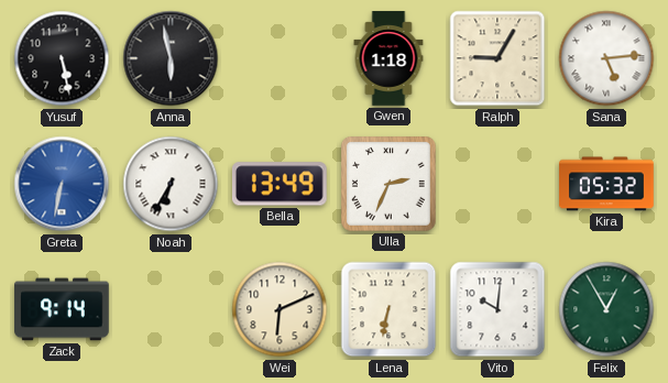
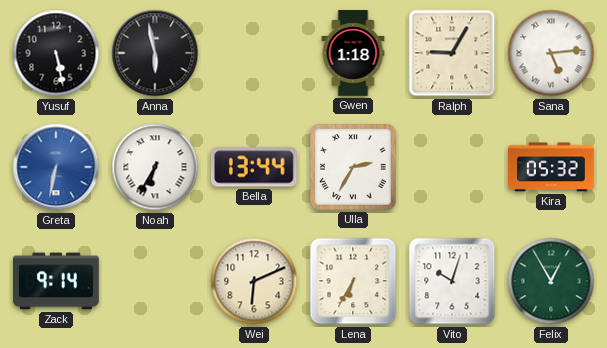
Bella: 13:49 -> 13:44
Ulla: 2:34 -> 2:35
Lena: 6:32 -> 6:35
Vito: 10:01 -> 10:03
